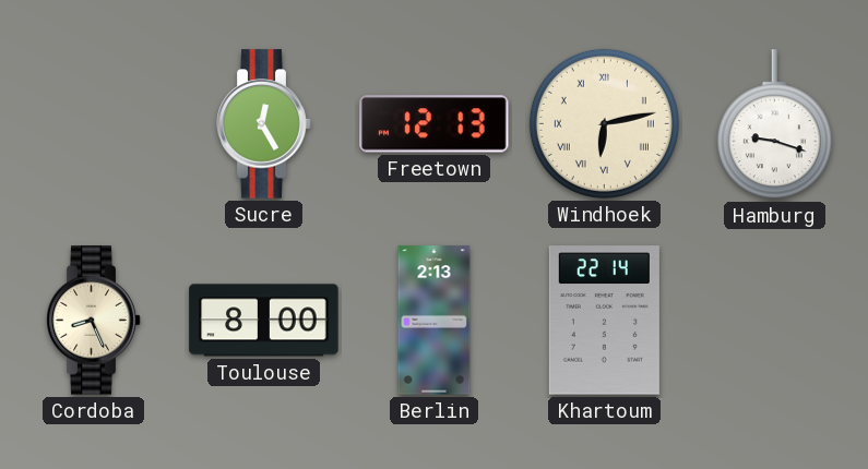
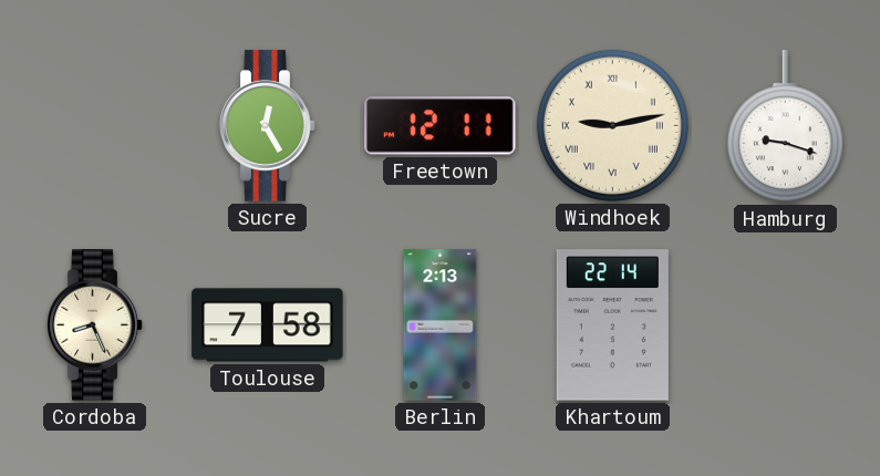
Freetown: 12:13 -> 12:11
Windhoek: 6:13 -> 9:13
Toulouse: 8:00 -> 7:58
